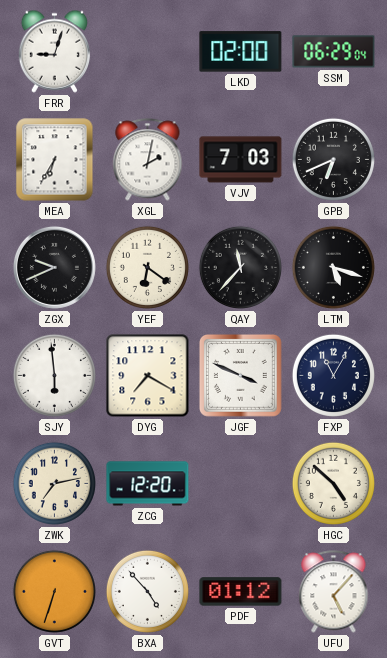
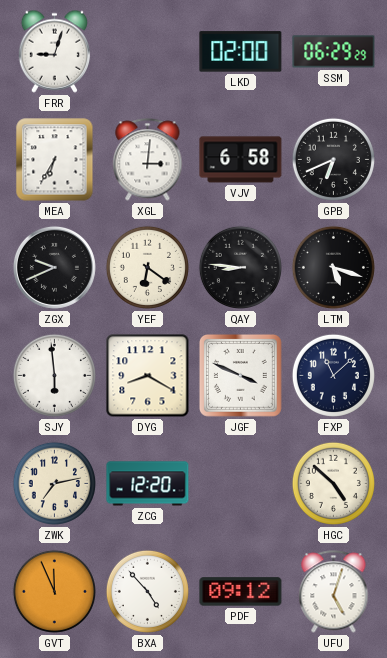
SSM: 06:29:04 -> 06:29:29
XGL: 2:02 -> 3:01
VJV: 7:03 -> 6:58
QAY: 11:37 -> 8:46
DYG: 7:20 -> 8:20
FXP: 11:05 -> 11:08
GVT: 6:33 -> 11:56
PDF: 01:12 -> 09:12
UFU: 5:07 -> 5:03
